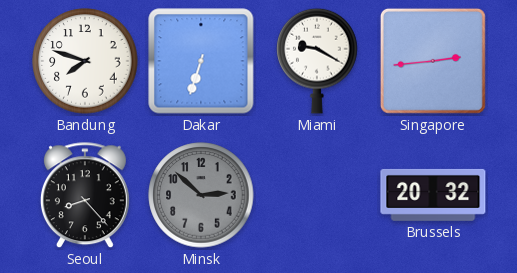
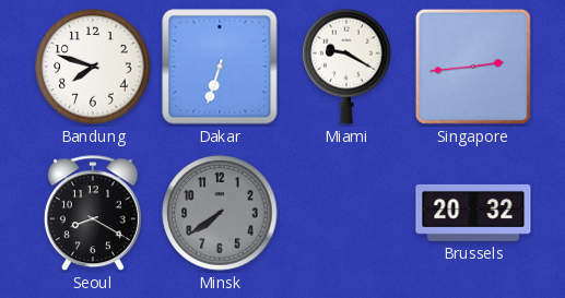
Seoul: 8:23 -> 8:20
Minsk: 2:52 -> 7:39
